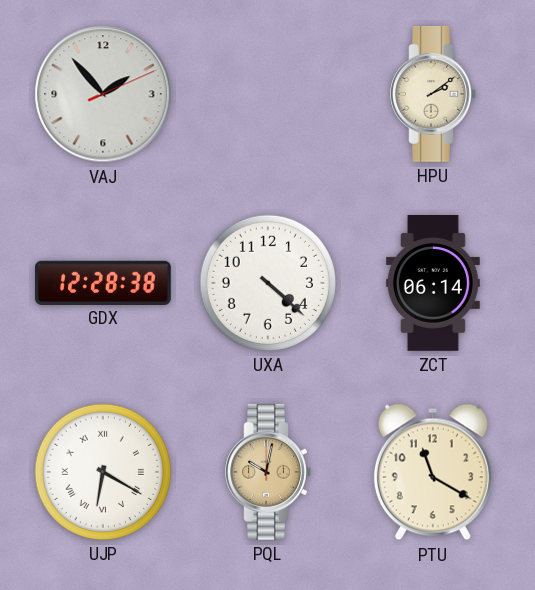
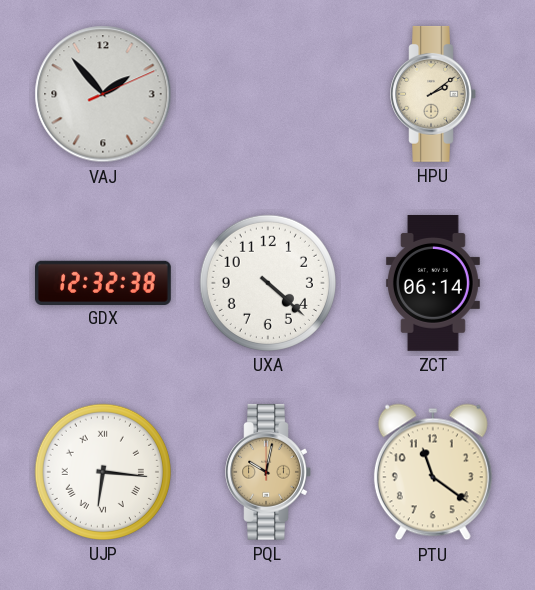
GDX: 12:28 -> 12:32
UJP: 6:20 -> 6:16
PTU: 11:20 -> 11:21
